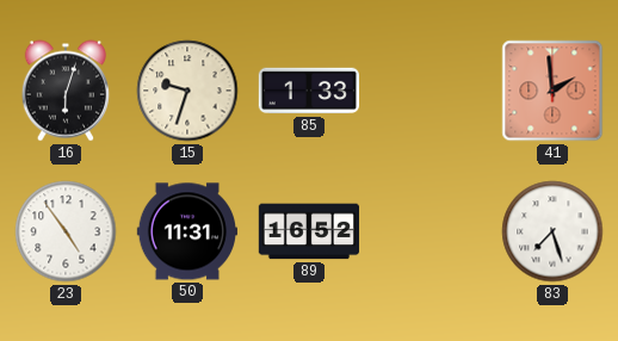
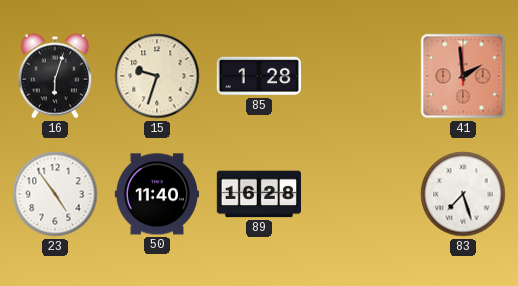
85: 1:33 -> 1:28
50: 11:31 -> 11:40
89: 16:52 -> 16:28
